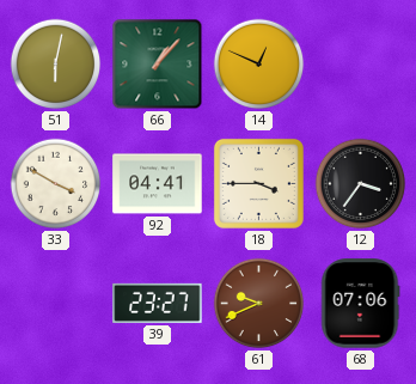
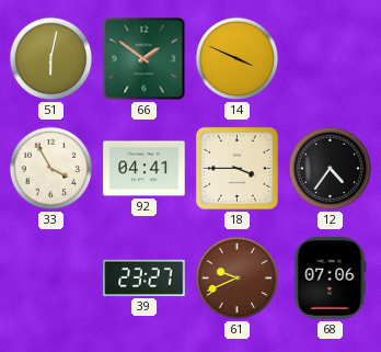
66: 1:07 -> 1:51
14: 12:49 -> 3:49
33: 3:50 -> 3:55
12: 3:36 -> 4:36
